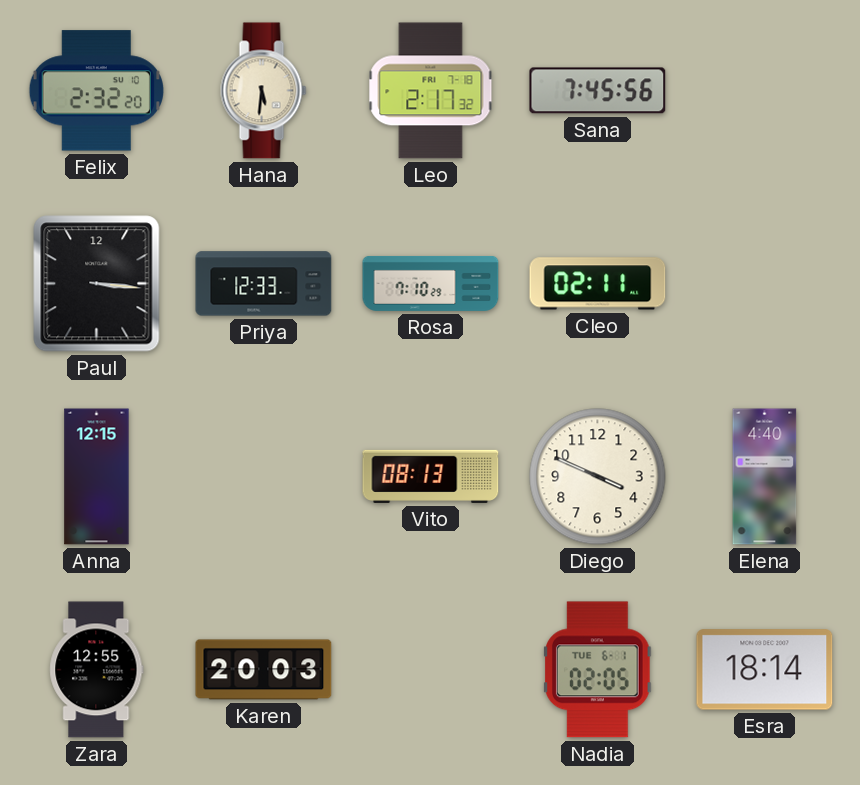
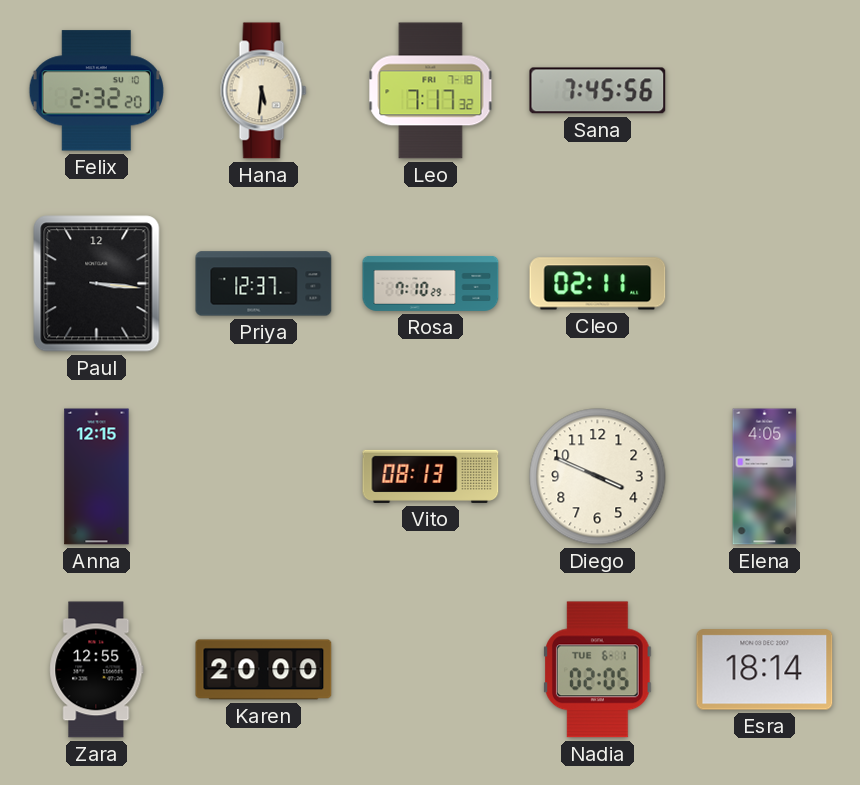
Leo: 2:17 -> 7:17
Priya: 12:33 -> 12:37
Elena: 4:40 -> 4:05
Karen: 20:03 -> 20:00
